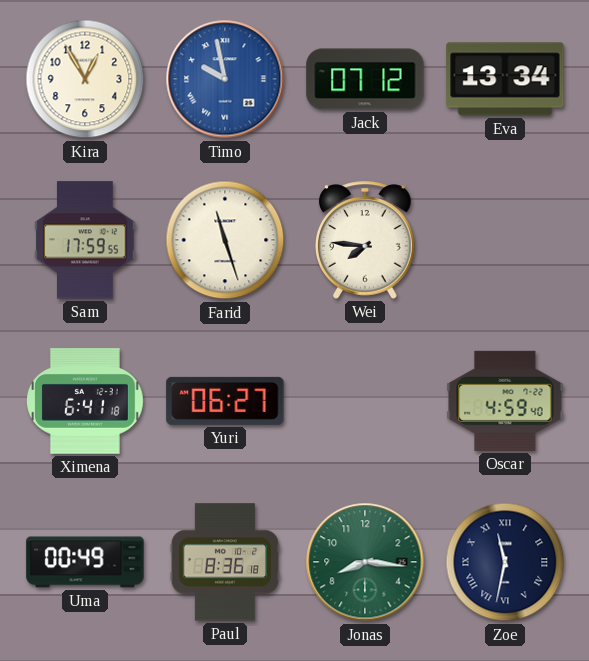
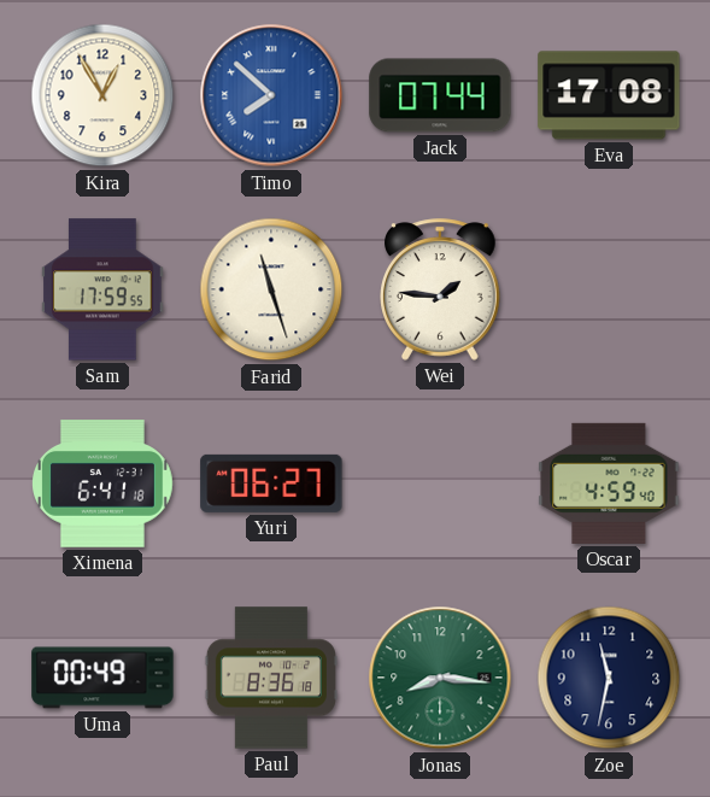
Timo: 9:58 -> 7:52
Jack: 07:12 -> 07:44
Eva: 13:34 -> 17:08
Wei: 7:46 -> 1:46
Zoe numerals: Roman -> Arabic
